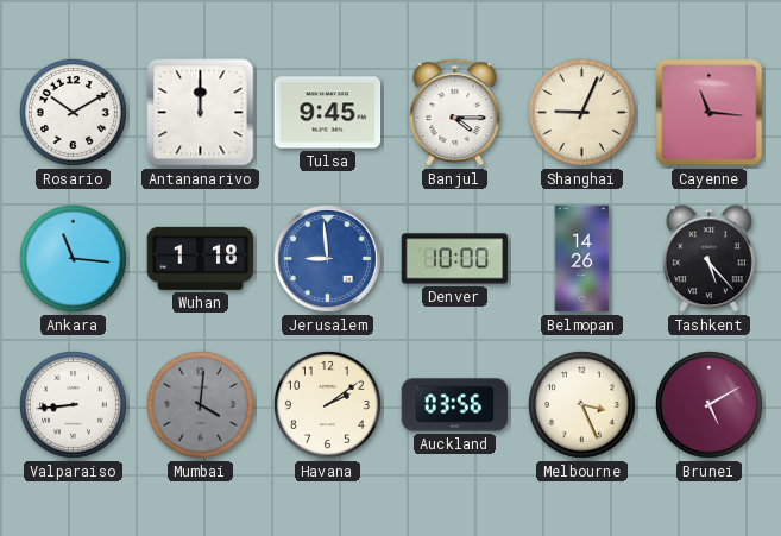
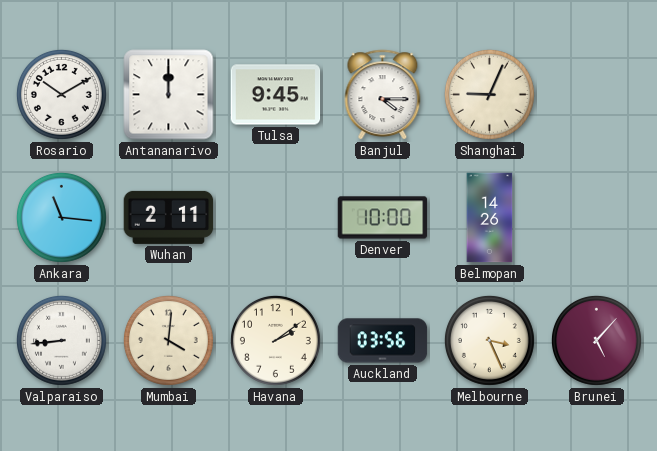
Cayenne: 11:16 -> none
Wuhan: 1:18 -> 2:11
Jerusalem: 8:59 -> none
Tashkent: 5:23 -> none
Mumbai dial: grey -> cream
Brunei: 5:10 -> 5:07
